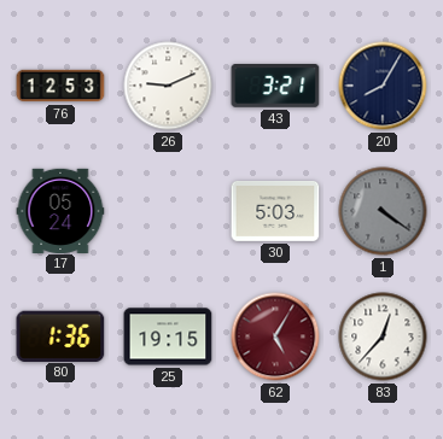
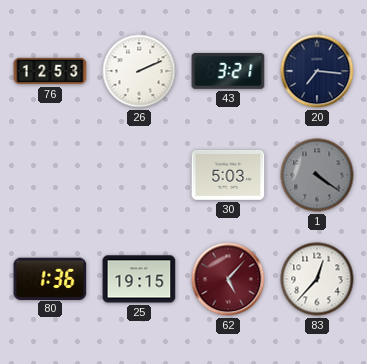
26: 9:11 -> 2:11
20: 8:05 -> 7:16
17: 05:24 -> none
62: 5:05 -> 5:07
